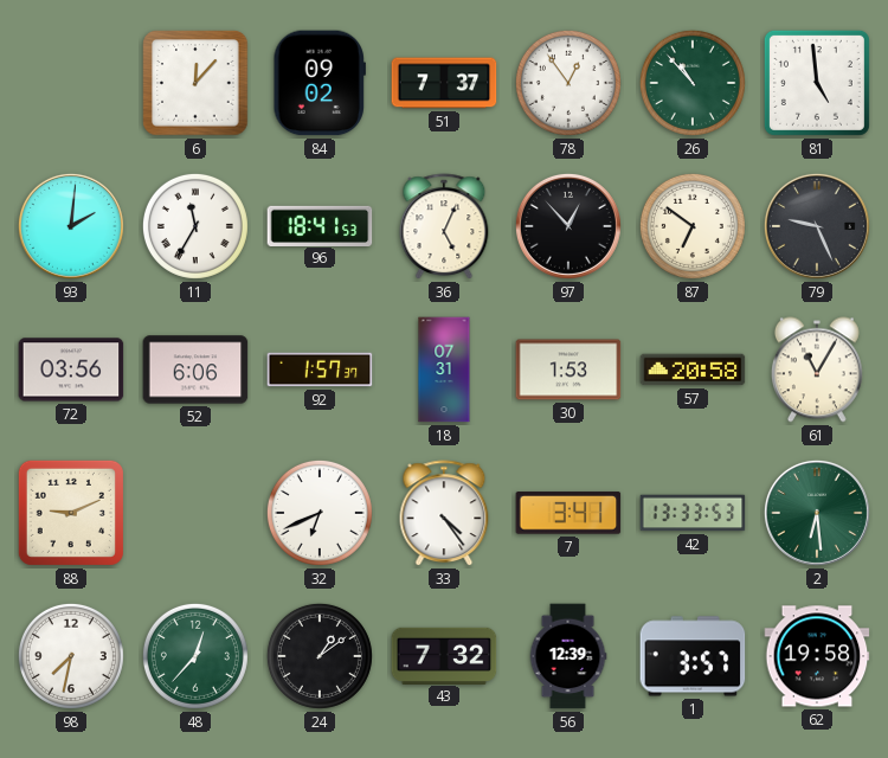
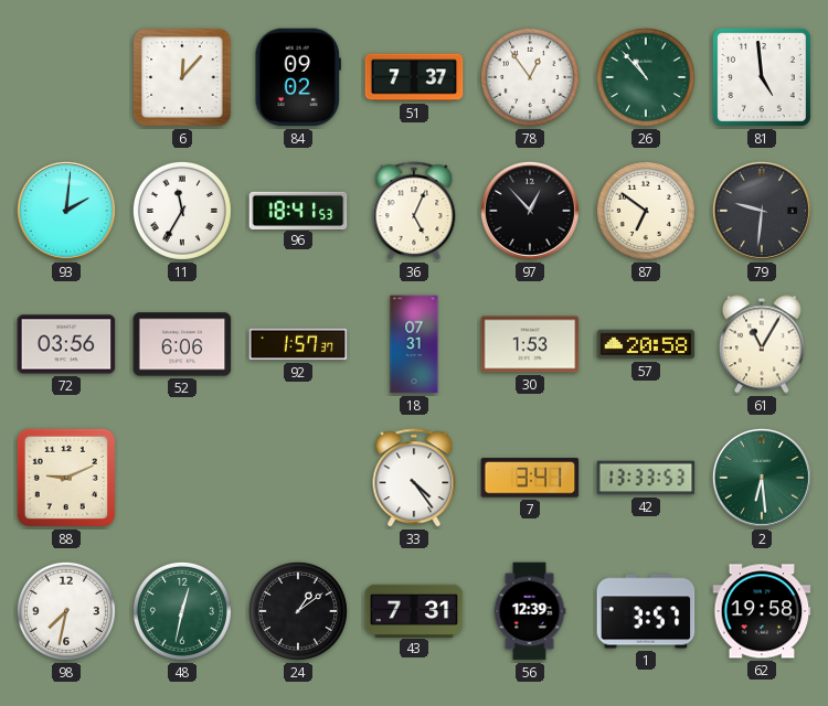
79: 9:26 -> 9:31
32: 6:41 -> none
48: 12:37 -> 12:32
43: 7:32 -> 7:31
